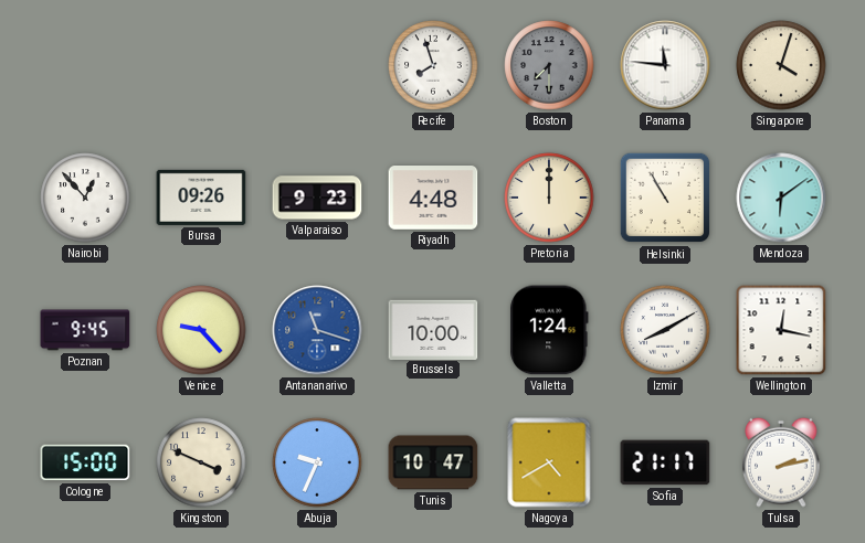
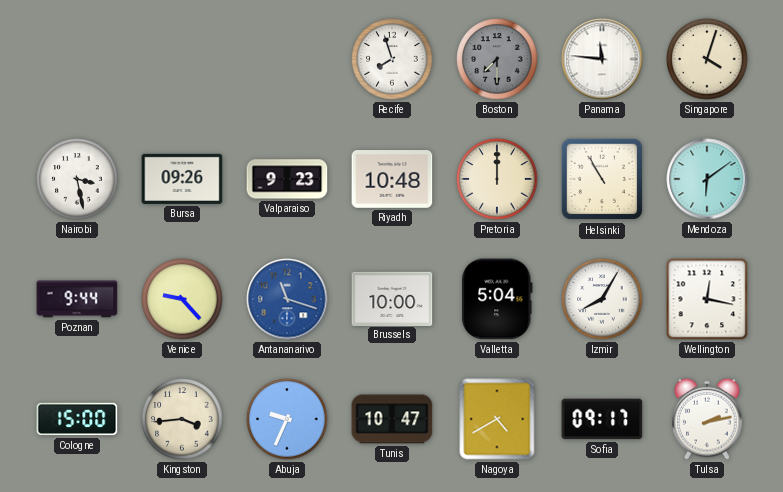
Nairobi: 12:53 -> 3:28
Riyadh: 4:48 -> 10:48
Poznan: 9:45 -> 9:44
Valletta: 1:24 -> 5:04
Izmir: 8:10 -> 8:05
Kingston: 3:49 -> 3:44
Sofia: 21:17 -> 09:17
